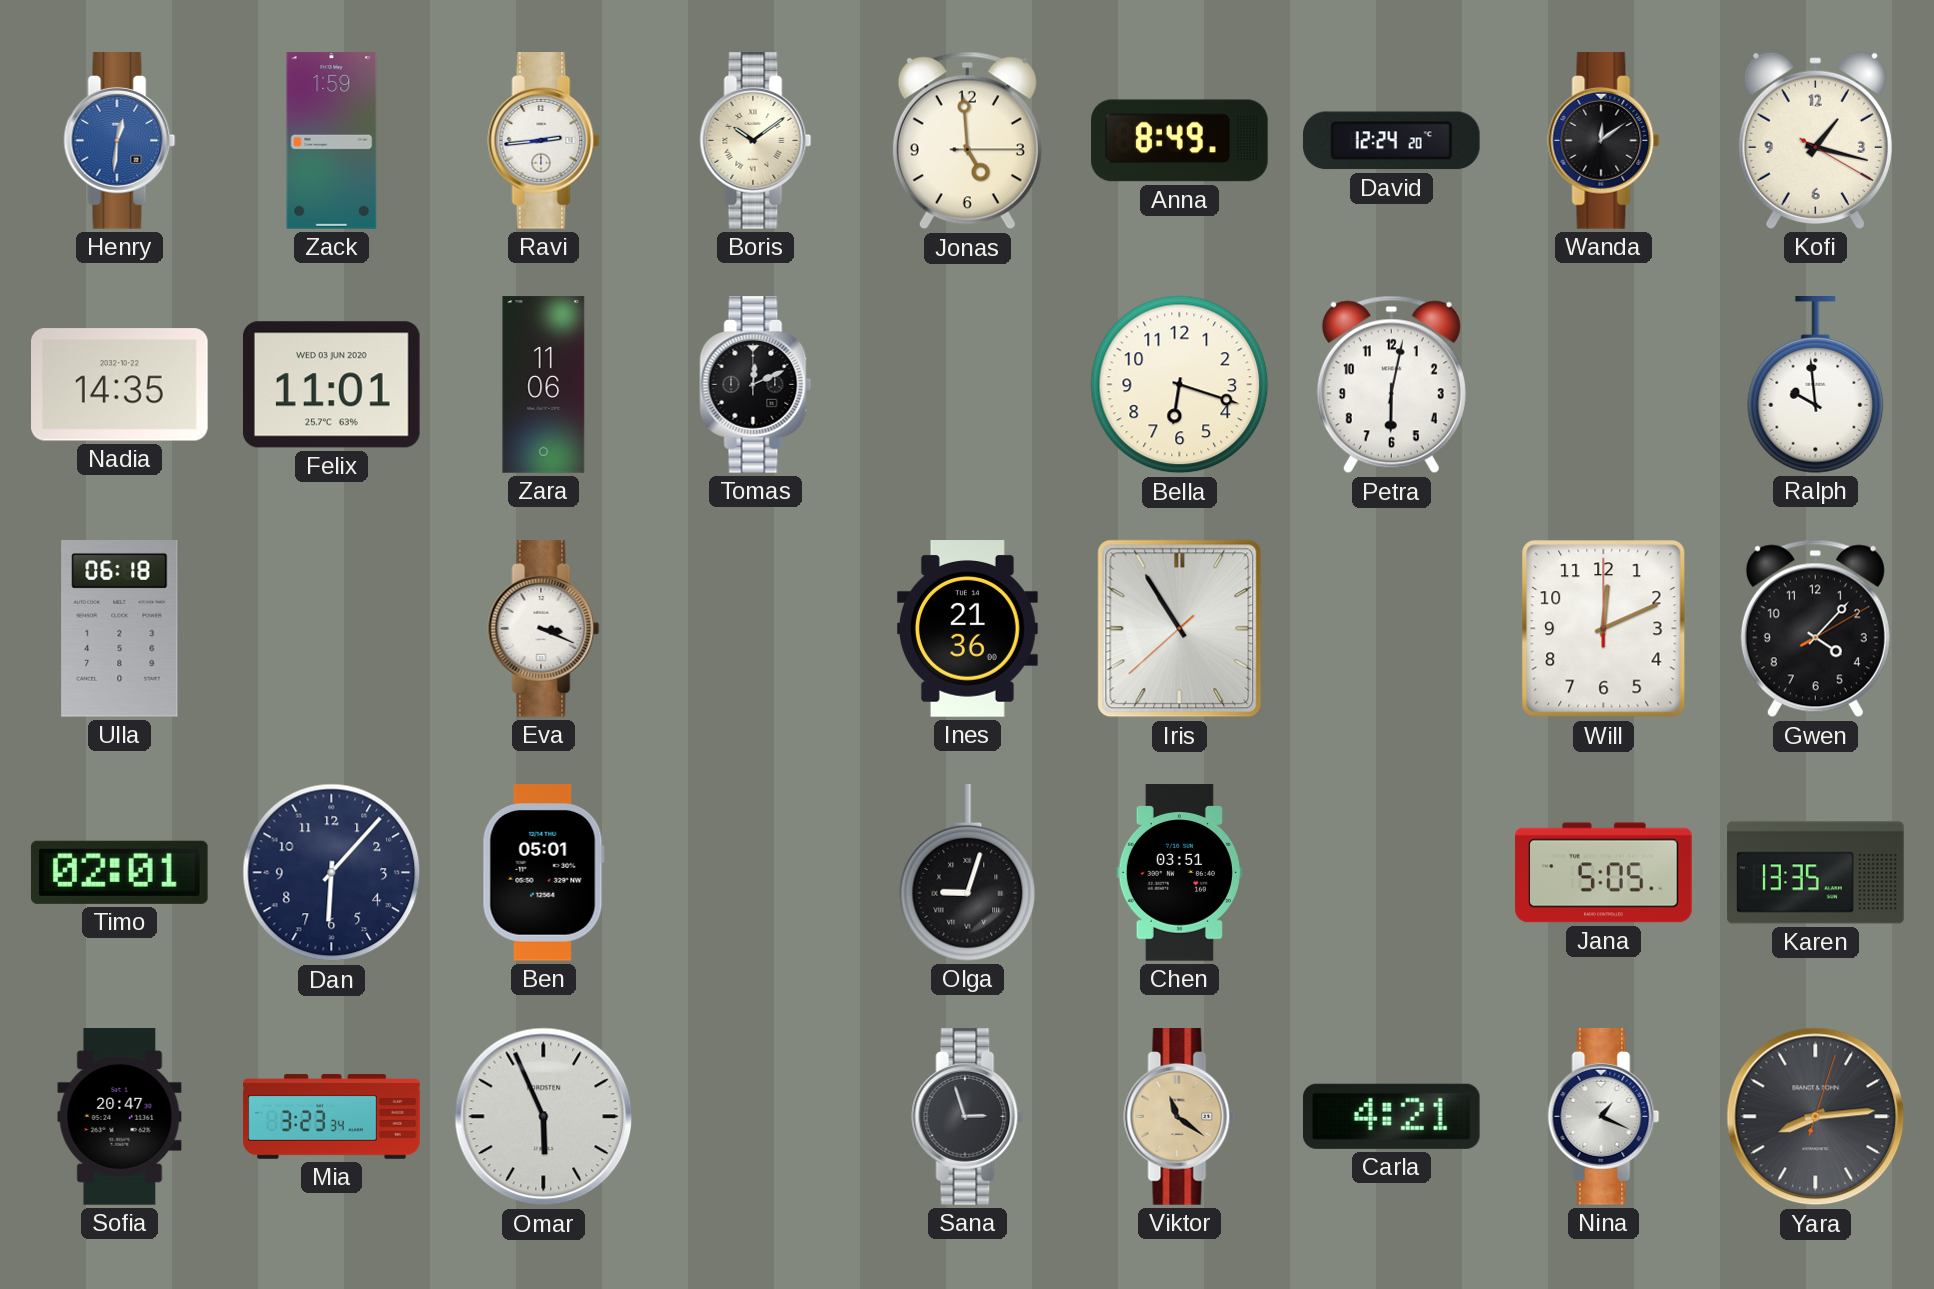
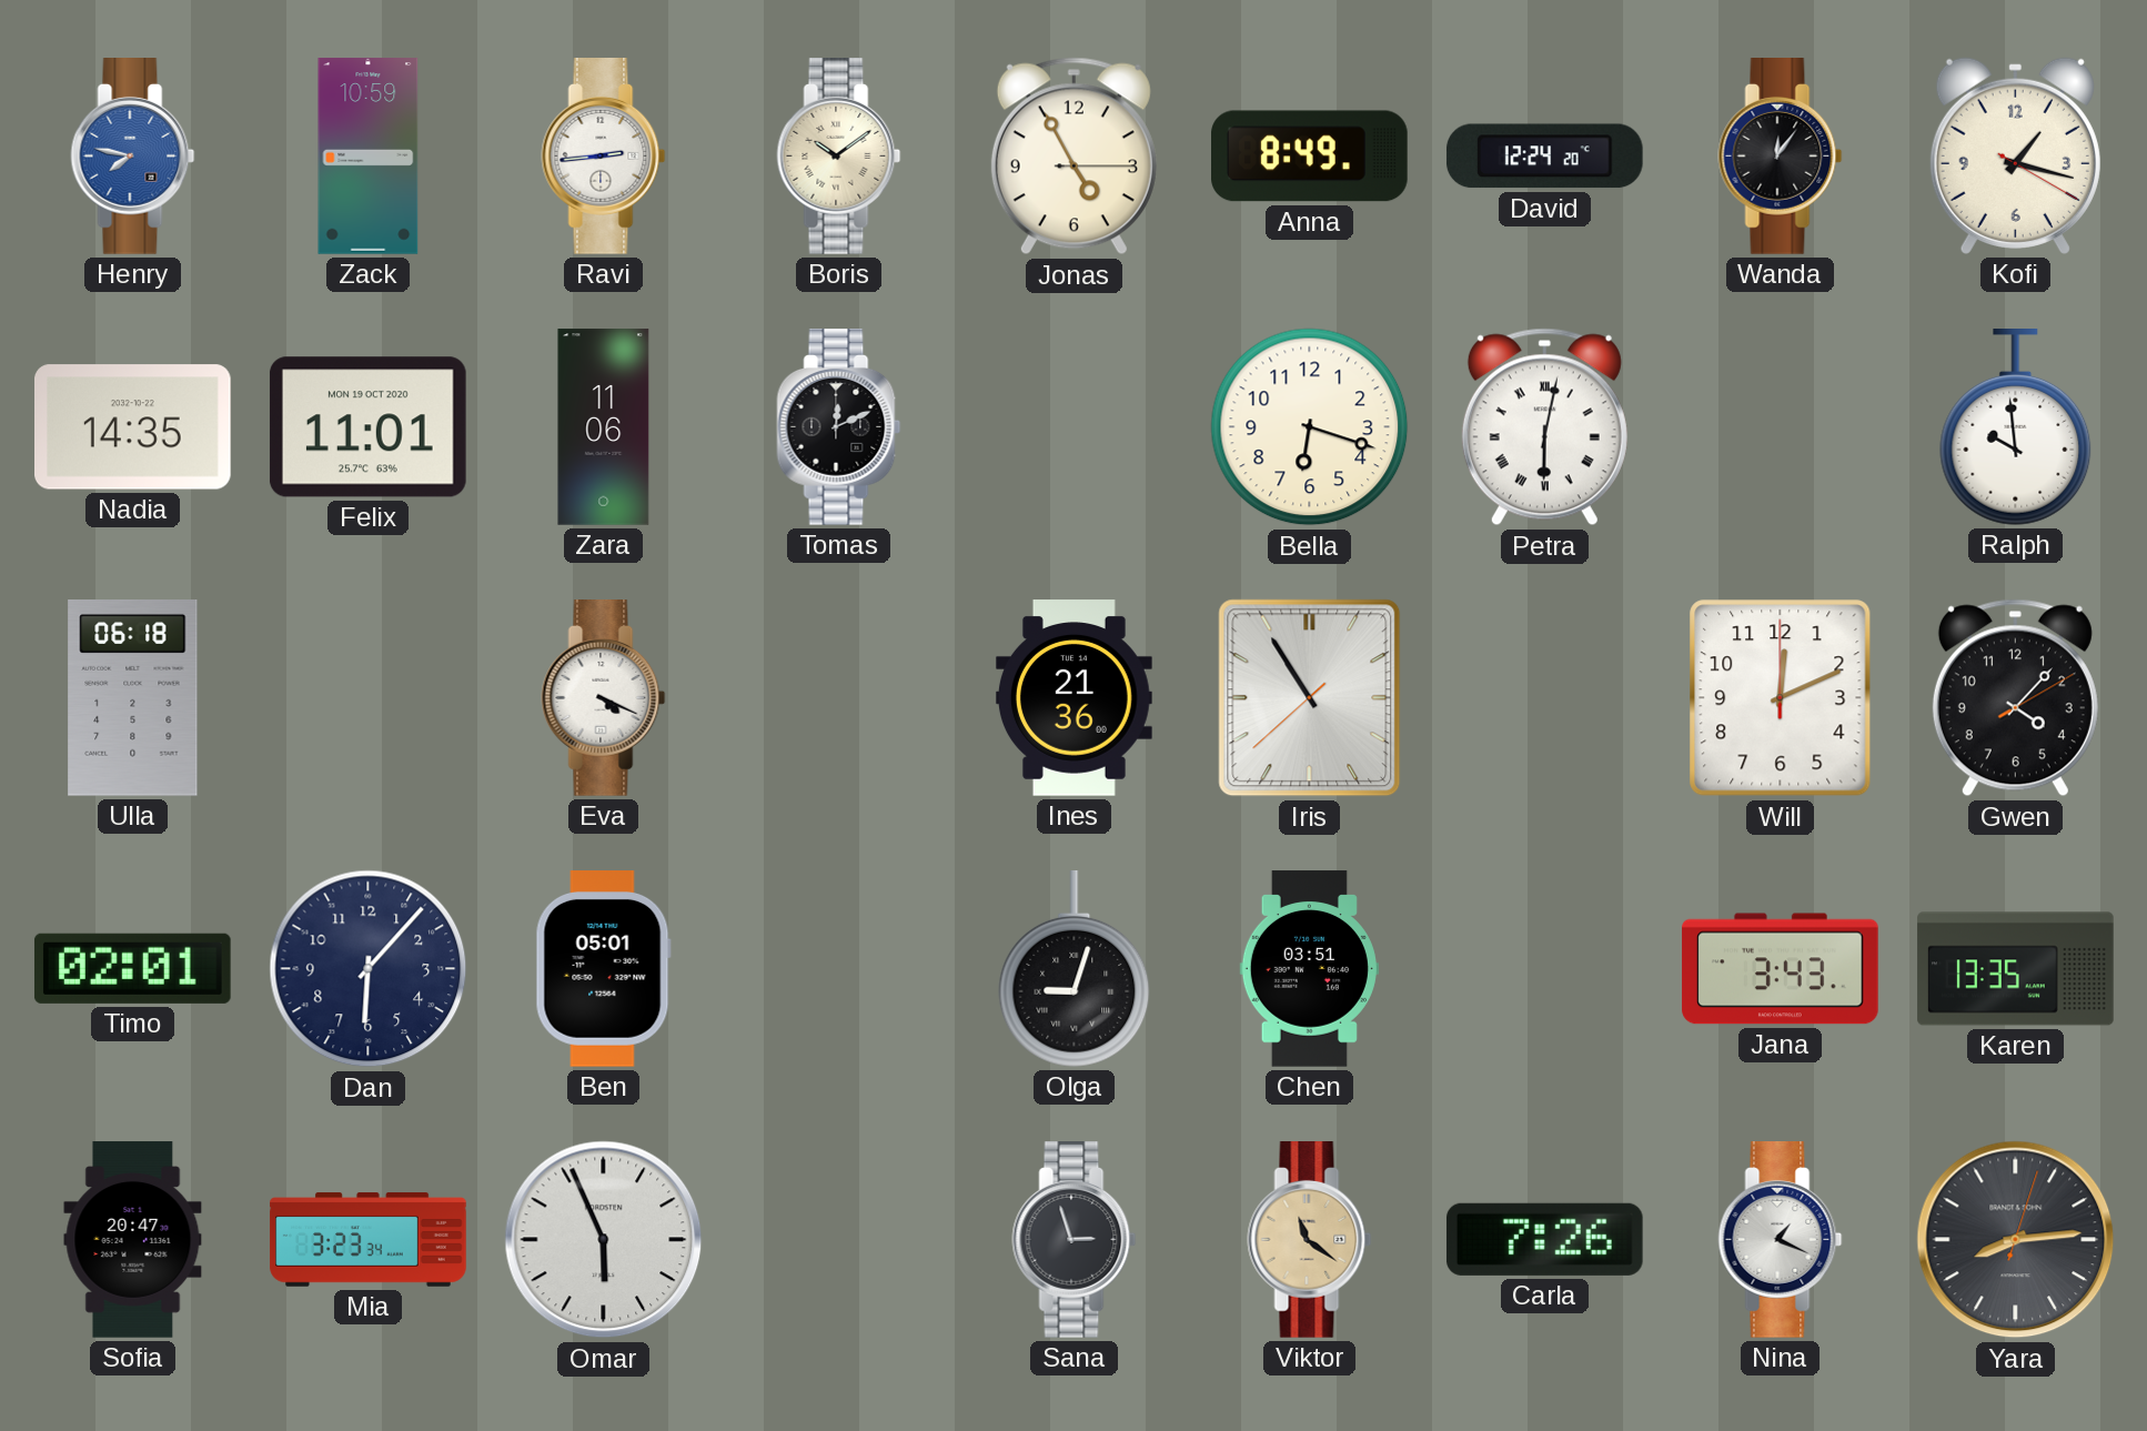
Henry: 12:31 -> 7:47
Zack: 1:59 -> 10:59
Jonas: 4:59 -> 4:55
Wanda: 12:09 -> 12:06
Felix date: WED 03 JUN 2020 -> MON 19 OCT 2020
Petra numerals: Arabic -> Roman
Eva: 3:19 -> 4:19
Jana: 5:05 -> 3:43
Carla: 4:21 -> 7:26
